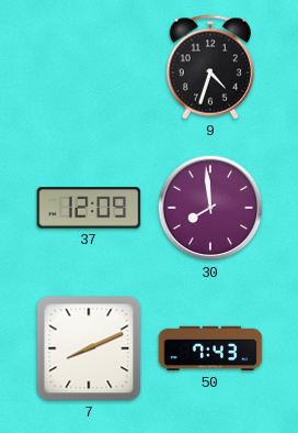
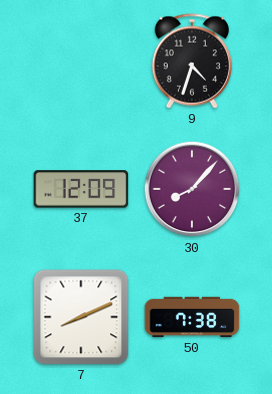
30: 7:59 -> 8:07
50: 7:43 -> 7:38
